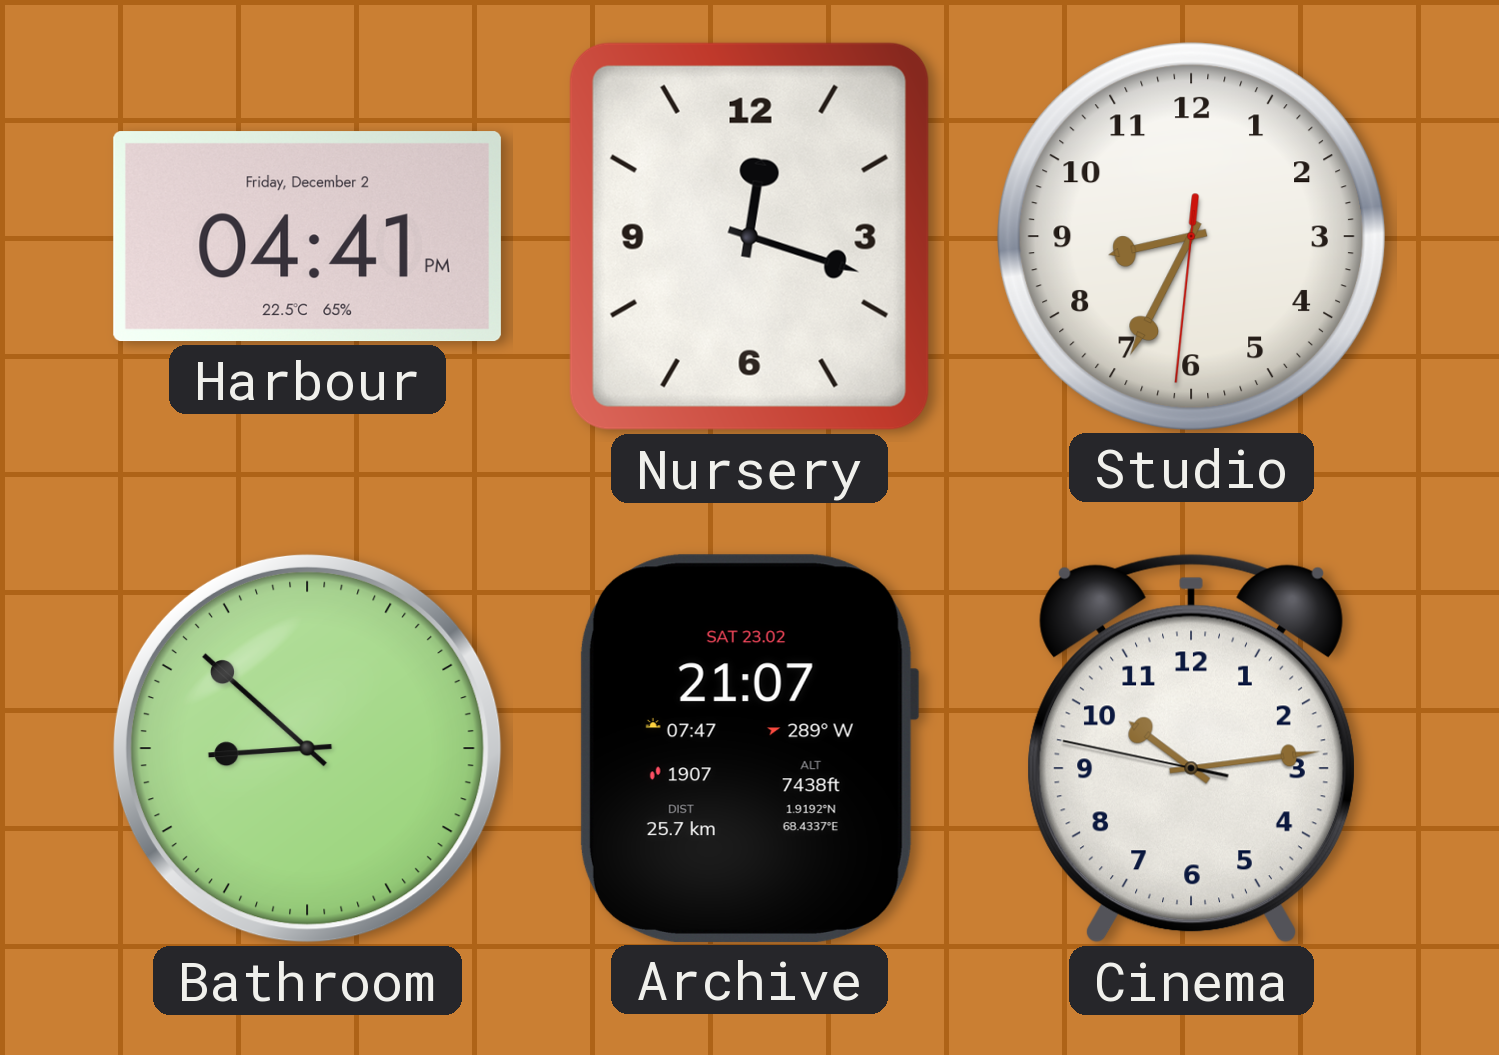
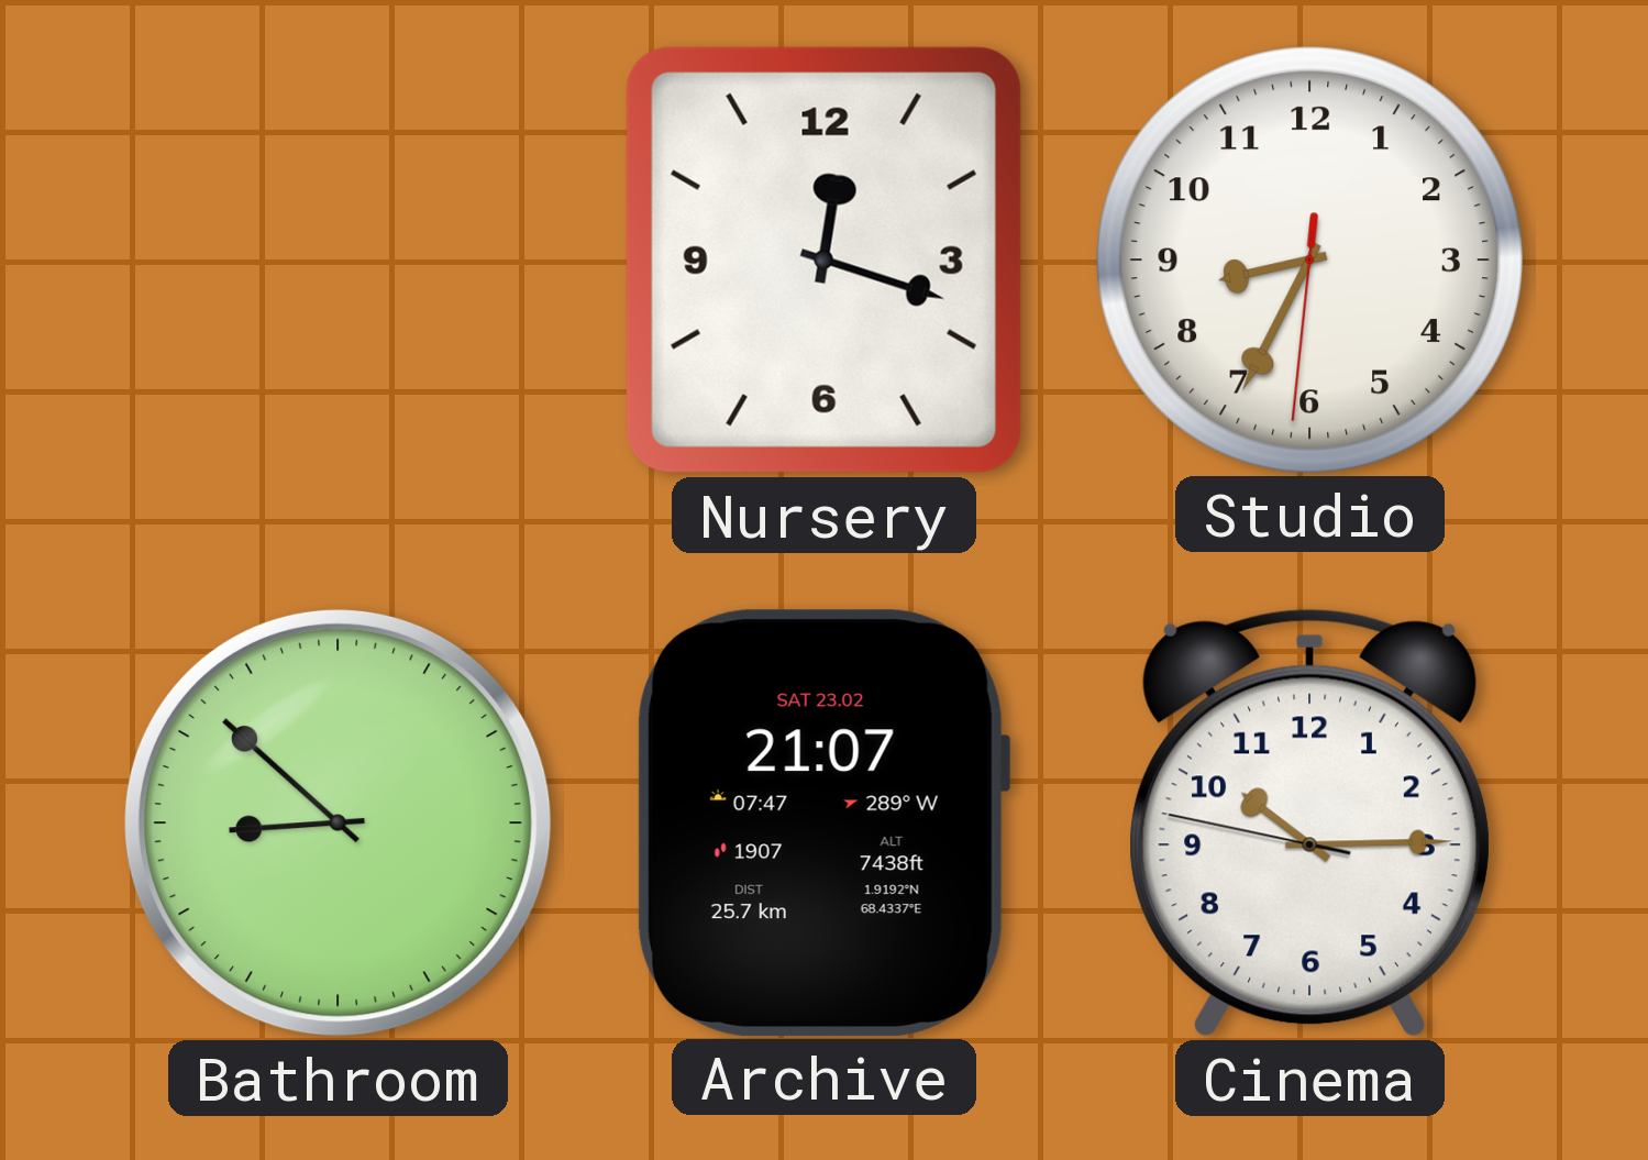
Harbour: 04:41 -> none
Cinema: 10:13 -> 10:14
